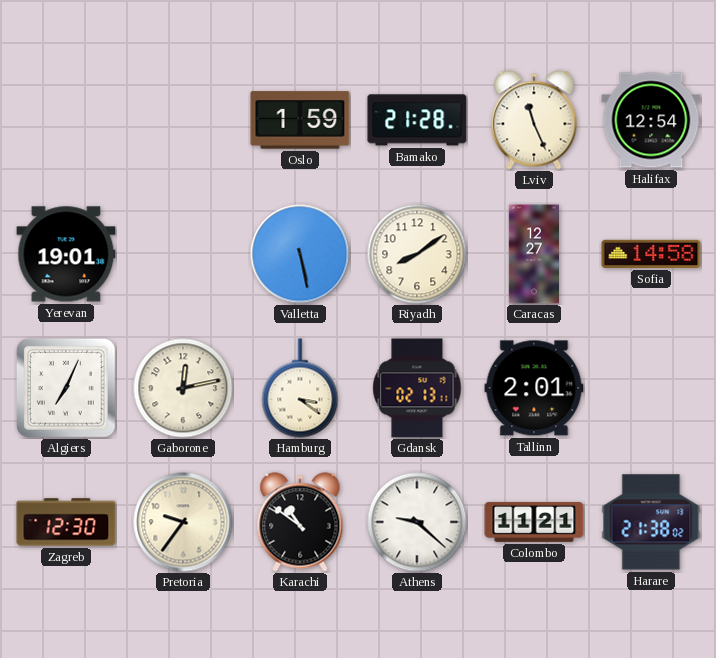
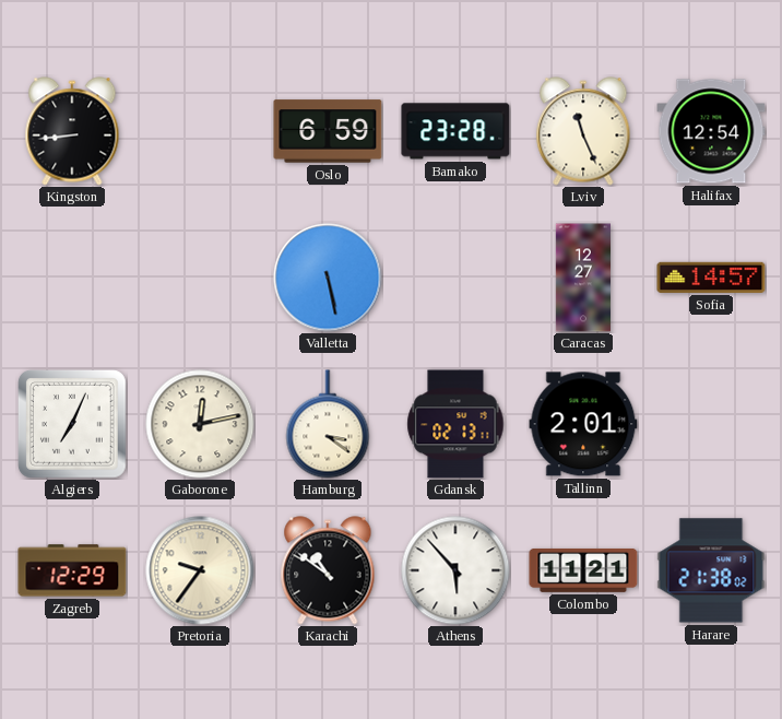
Kingston: none -> 8:44
Oslo: 1:59 -> 6:59
Bamako: 21:28 -> 23:28
Yerevan: 19:01 -> none
Riyadh: 8:09 -> none
Sofia: 14:58 -> 14:57
Zagreb: 12:30 -> 12:29
Athens: 9:22 -> 5:53
